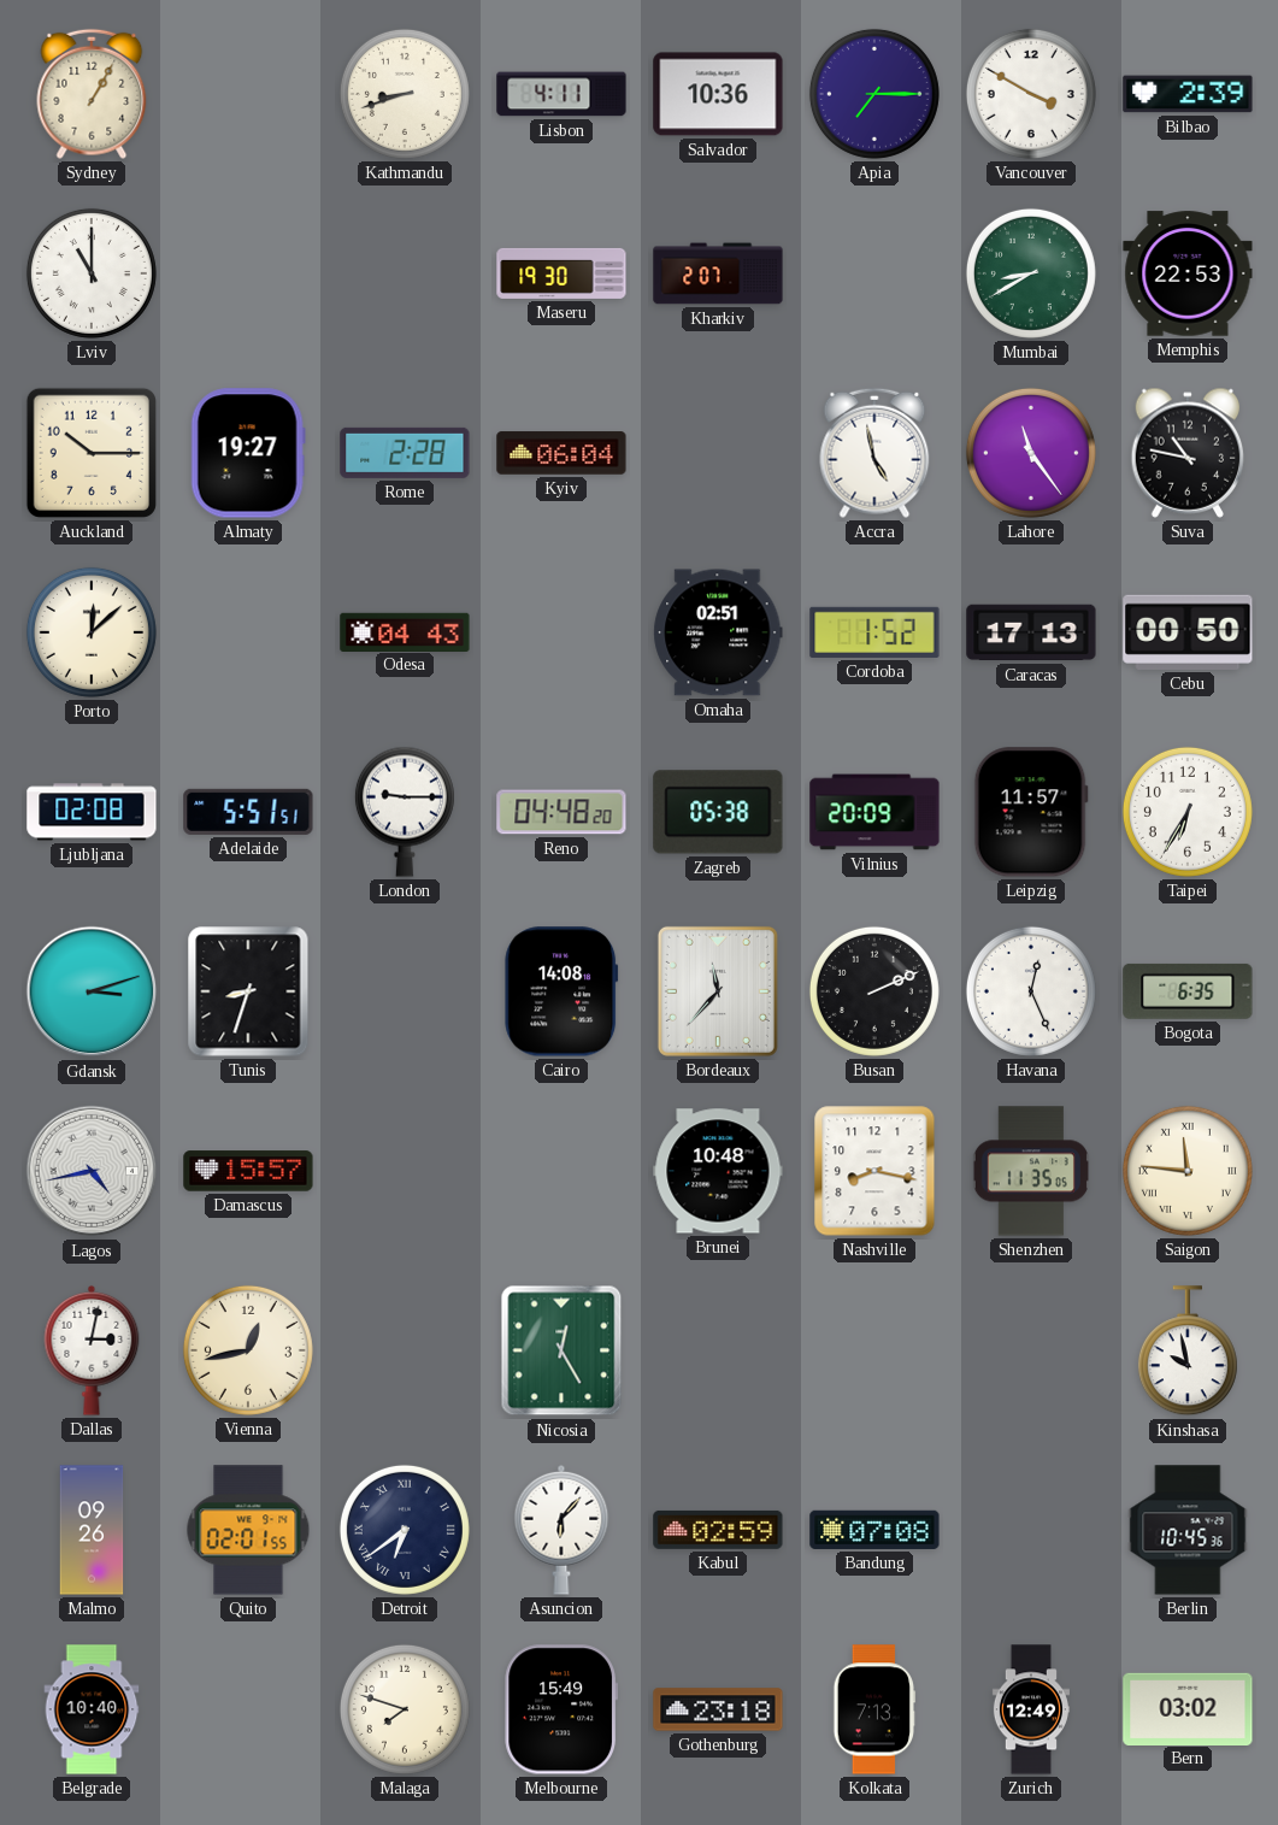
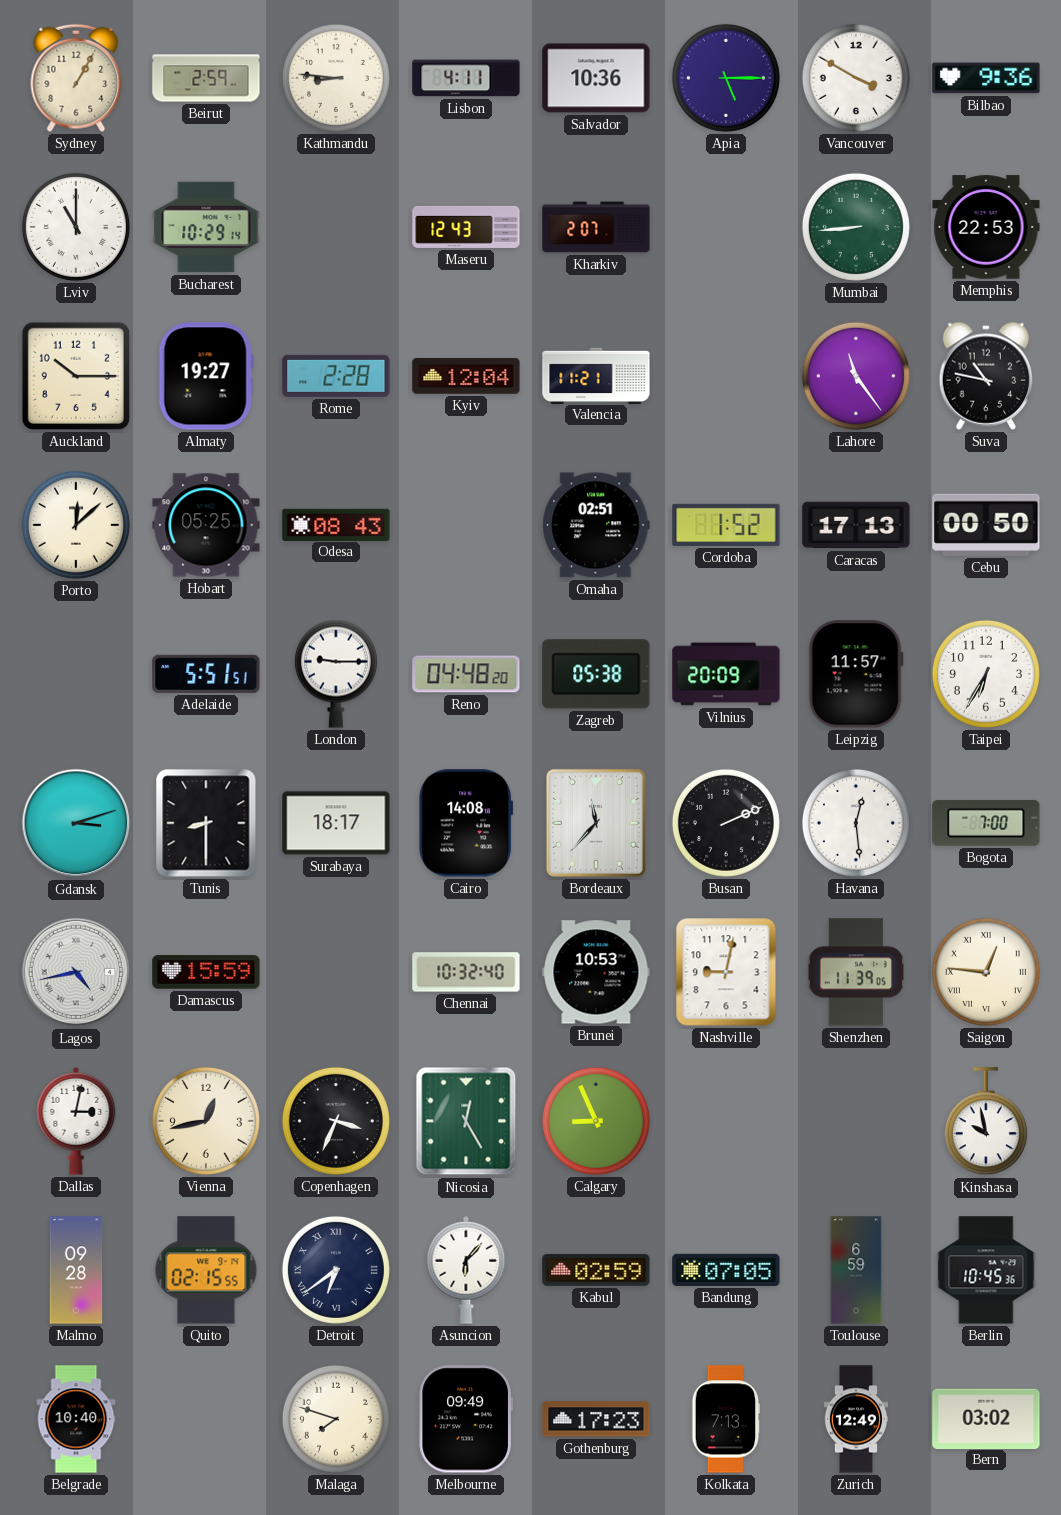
Beirut: none -> 2:59
Kathmandu: 8:42 -> 8:46
Apia: 7:15 -> 5:15
Bilbao: 2:39 -> 9:36
Bucharest: none -> 10:29
Maseru: 19:30 -> 12:43
Mumbai: 8:40 -> 8:44
Kyiv: 06:04 -> 12:04
Valencia: none -> 11:21
Accra: 4:58 -> none
Hobart: none -> 05:25
Odesa: 04:43 -> 08:43
Ljubljana: 02:08 -> none
Tunis: 8:33 -> 8:30
Surabaya: none -> 18:17
Havana: 12:26 -> 12:29
Bogota: 6:35 -> 7:00
Damascus: 15:57 -> 15:59
Chennai: none -> 10:32
Brunei: 10:48 -> 10:53
Nashville: 8:17 -> 9:02
Shenzhen: 11:35 -> 11:39
Saigon: 11:46 -> 12:46
Copenhagen: none -> 3:34
Calgary: none -> 8:56
Malmo: 09:26 -> 09:28
Quito: 02:01 -> 02:15
Bandung: 07:08 -> 07:05
Toulouse: none -> 6:59
Melbourne: 15:49 -> 09:49
Gothenburg: 23:18 -> 17:23
